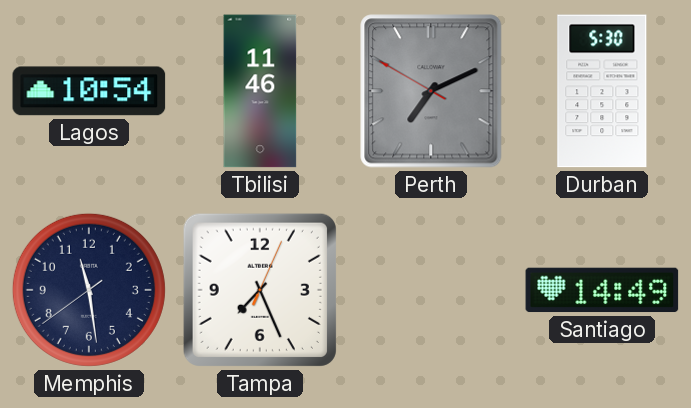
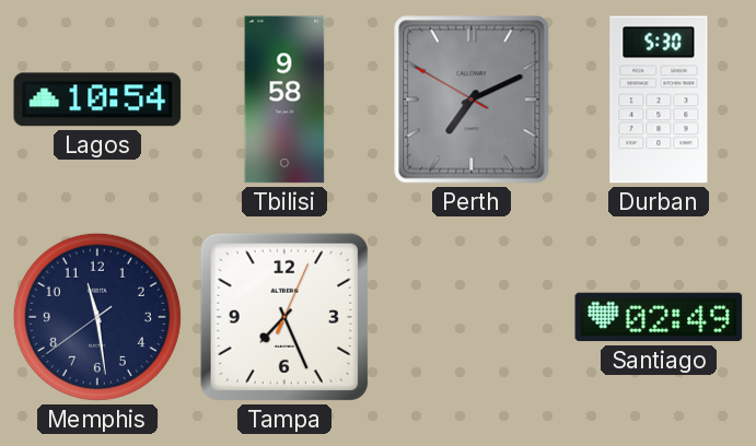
Tbilisi: 11:46 -> 9:58
Santiago: 14:49 -> 02:49
